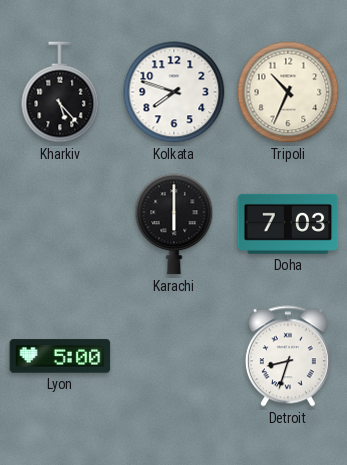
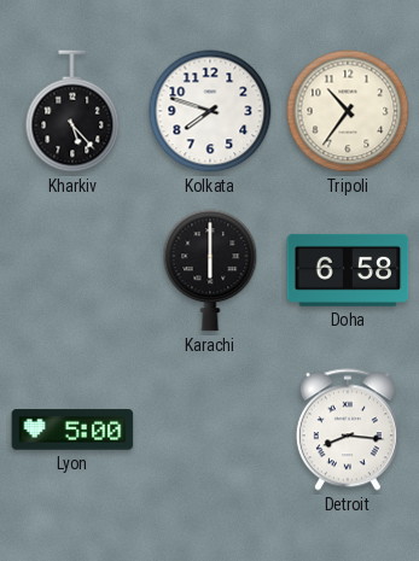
Tripoli: 10:34 -> 10:36
Doha: 7:03 -> 6:58
Detroit: 8:33 -> 8:16
